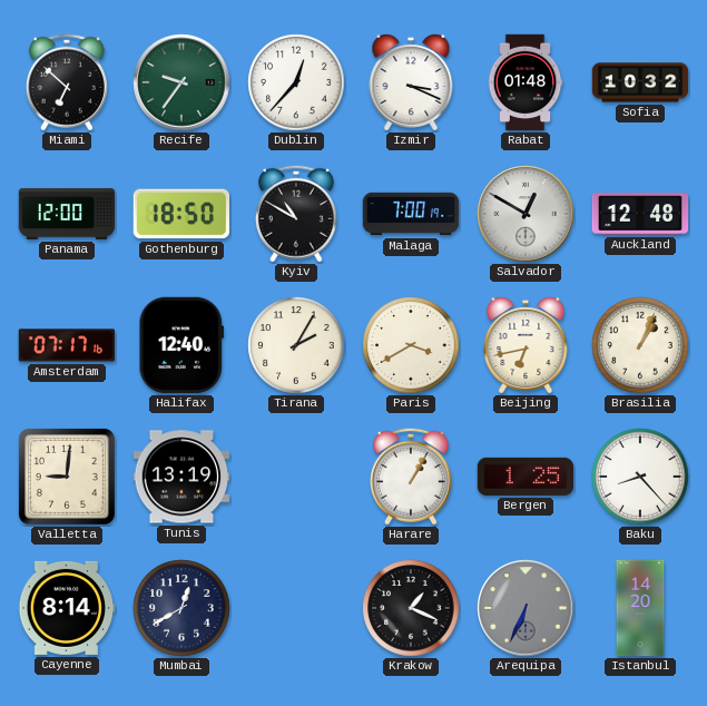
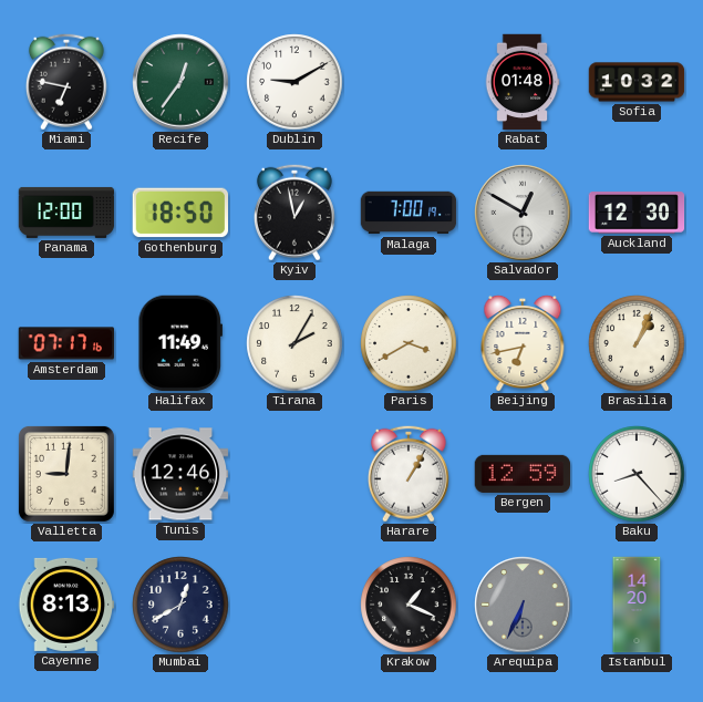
Miami: 6:52 -> 6:47
Recife: 9:36 -> 12:36
Dublin: 12:37 -> 9:10
Izmir: 3:19 -> none
Kyiv: 10:50 -> 12:58
Auckland: 12:48 -> 12:30
Halifax: 12:40 -> 11:49
Tunis: 13:19 -> 12:46
Bergen: 1:25 -> 12:59
Cayenne: 8:14 -> 8:13
